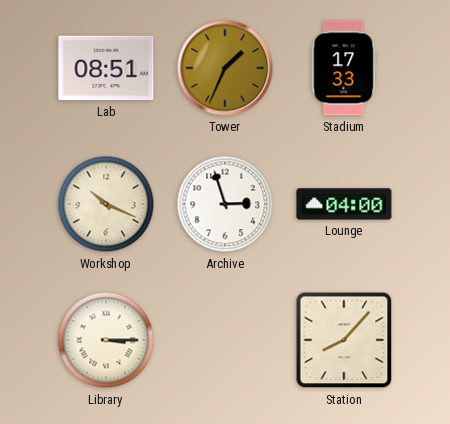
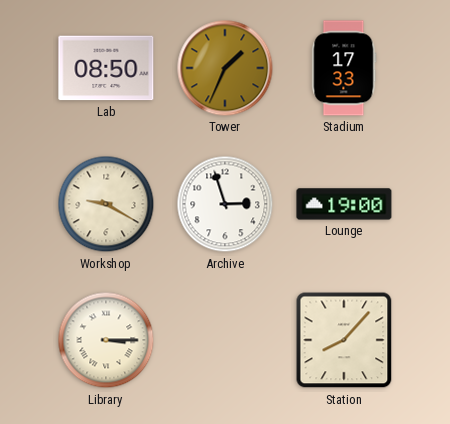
Lab: 08:51 -> 08:50
Workshop: 10:19 -> 9:20
Lounge: 04:00 -> 19:00
